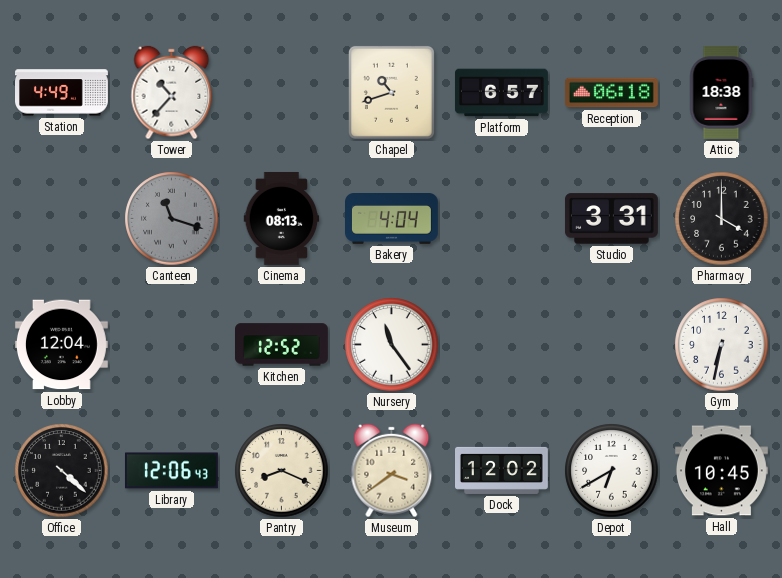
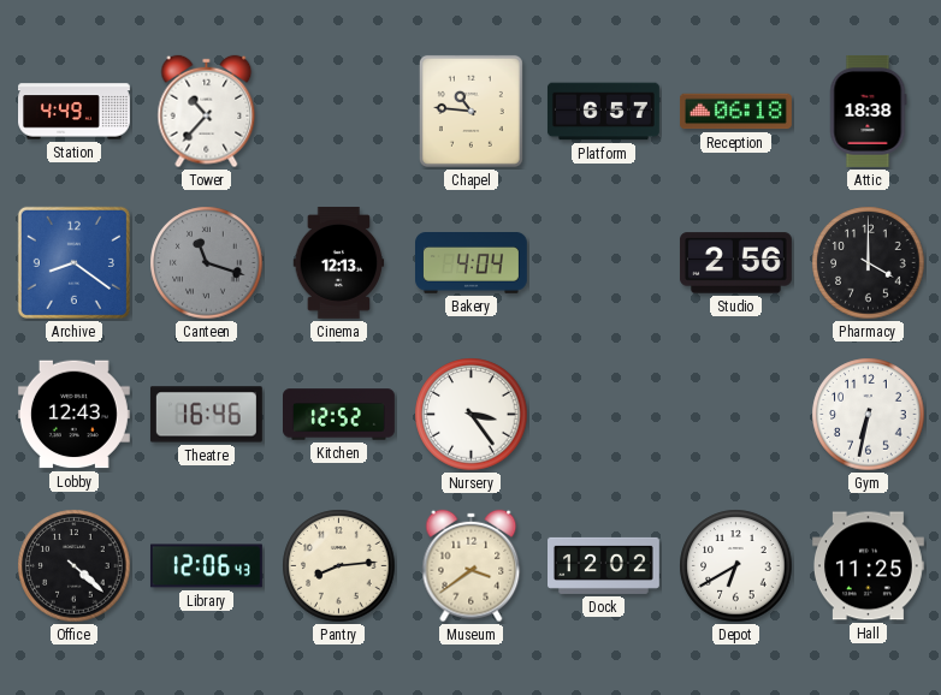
Chapel: 10:42 -> 10:46
Archive: none -> 8:21
Cinema: 08:13 -> 12:13
Studio: 3:31 -> 2:56
Lobby: 12:04 -> 12:43
Theatre: none -> 16:46
Nursery: 11:24 -> 3:24
Pantry: 8:19 -> 8:14
Hall: 10:45 -> 11:25
